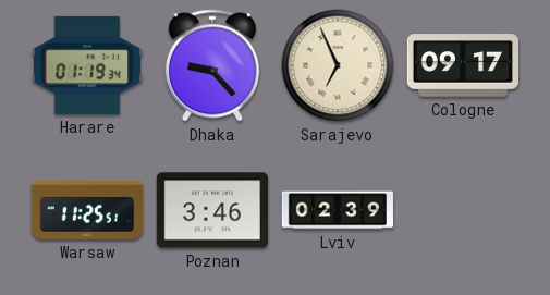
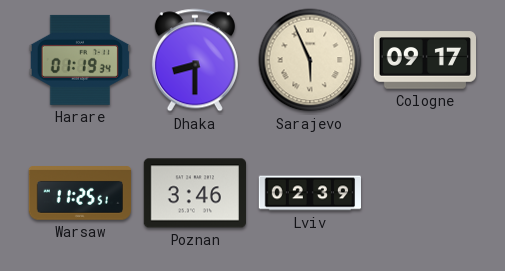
Dhaka: 9:23 -> 8:30
Sarajevo: 6:56 -> 5:56
